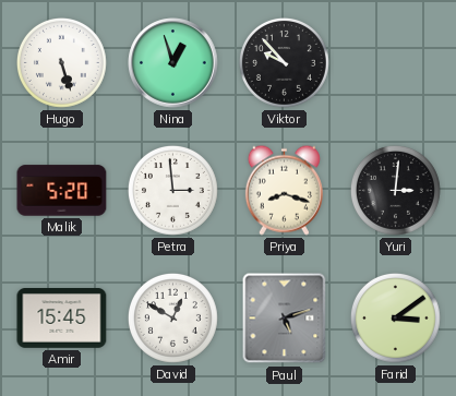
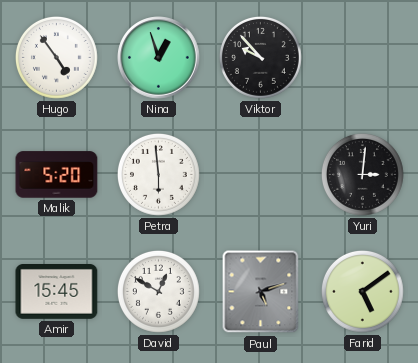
Hugo: 5:27 -> 4:54
Petra: 2:59 -> 5:59
Priya: 8:18 -> none
Farid: 3:09 -> 5:09
